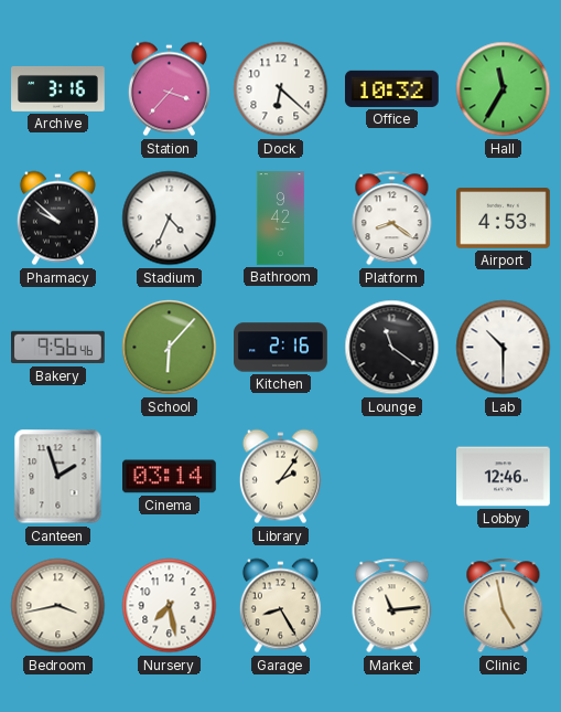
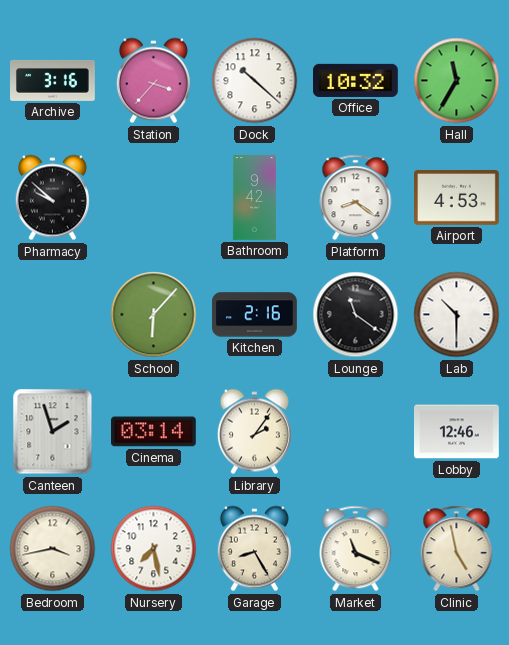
Dock: 6:22 -> 10:22
Stadium: 4:34 -> none
Bakery: 9:56 -> none
Market: 11:14 -> 11:19
